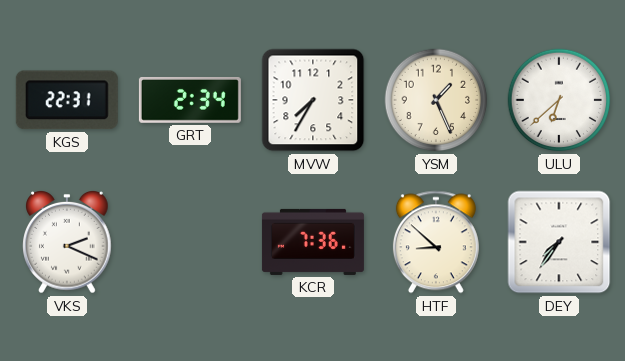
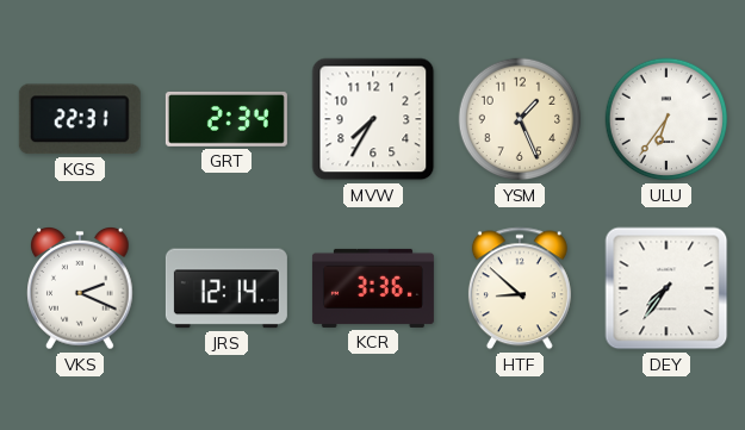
ULU: 6:38 -> 6:36
JRS: none -> 12:14
KCR: 7:36 -> 3:36
